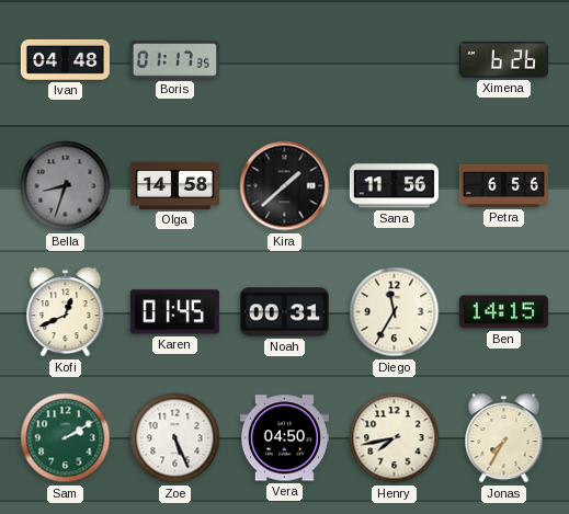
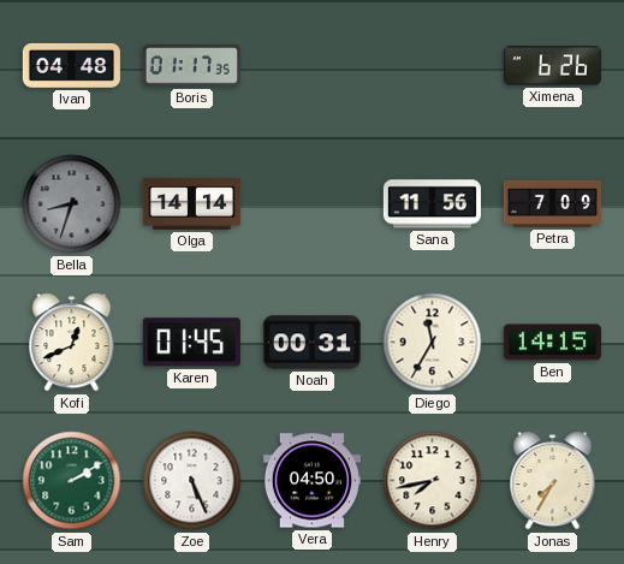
Olga: 14:58 -> 14:14
Kira: 1:38 -> none
Petra: 6:56 -> 7:09
